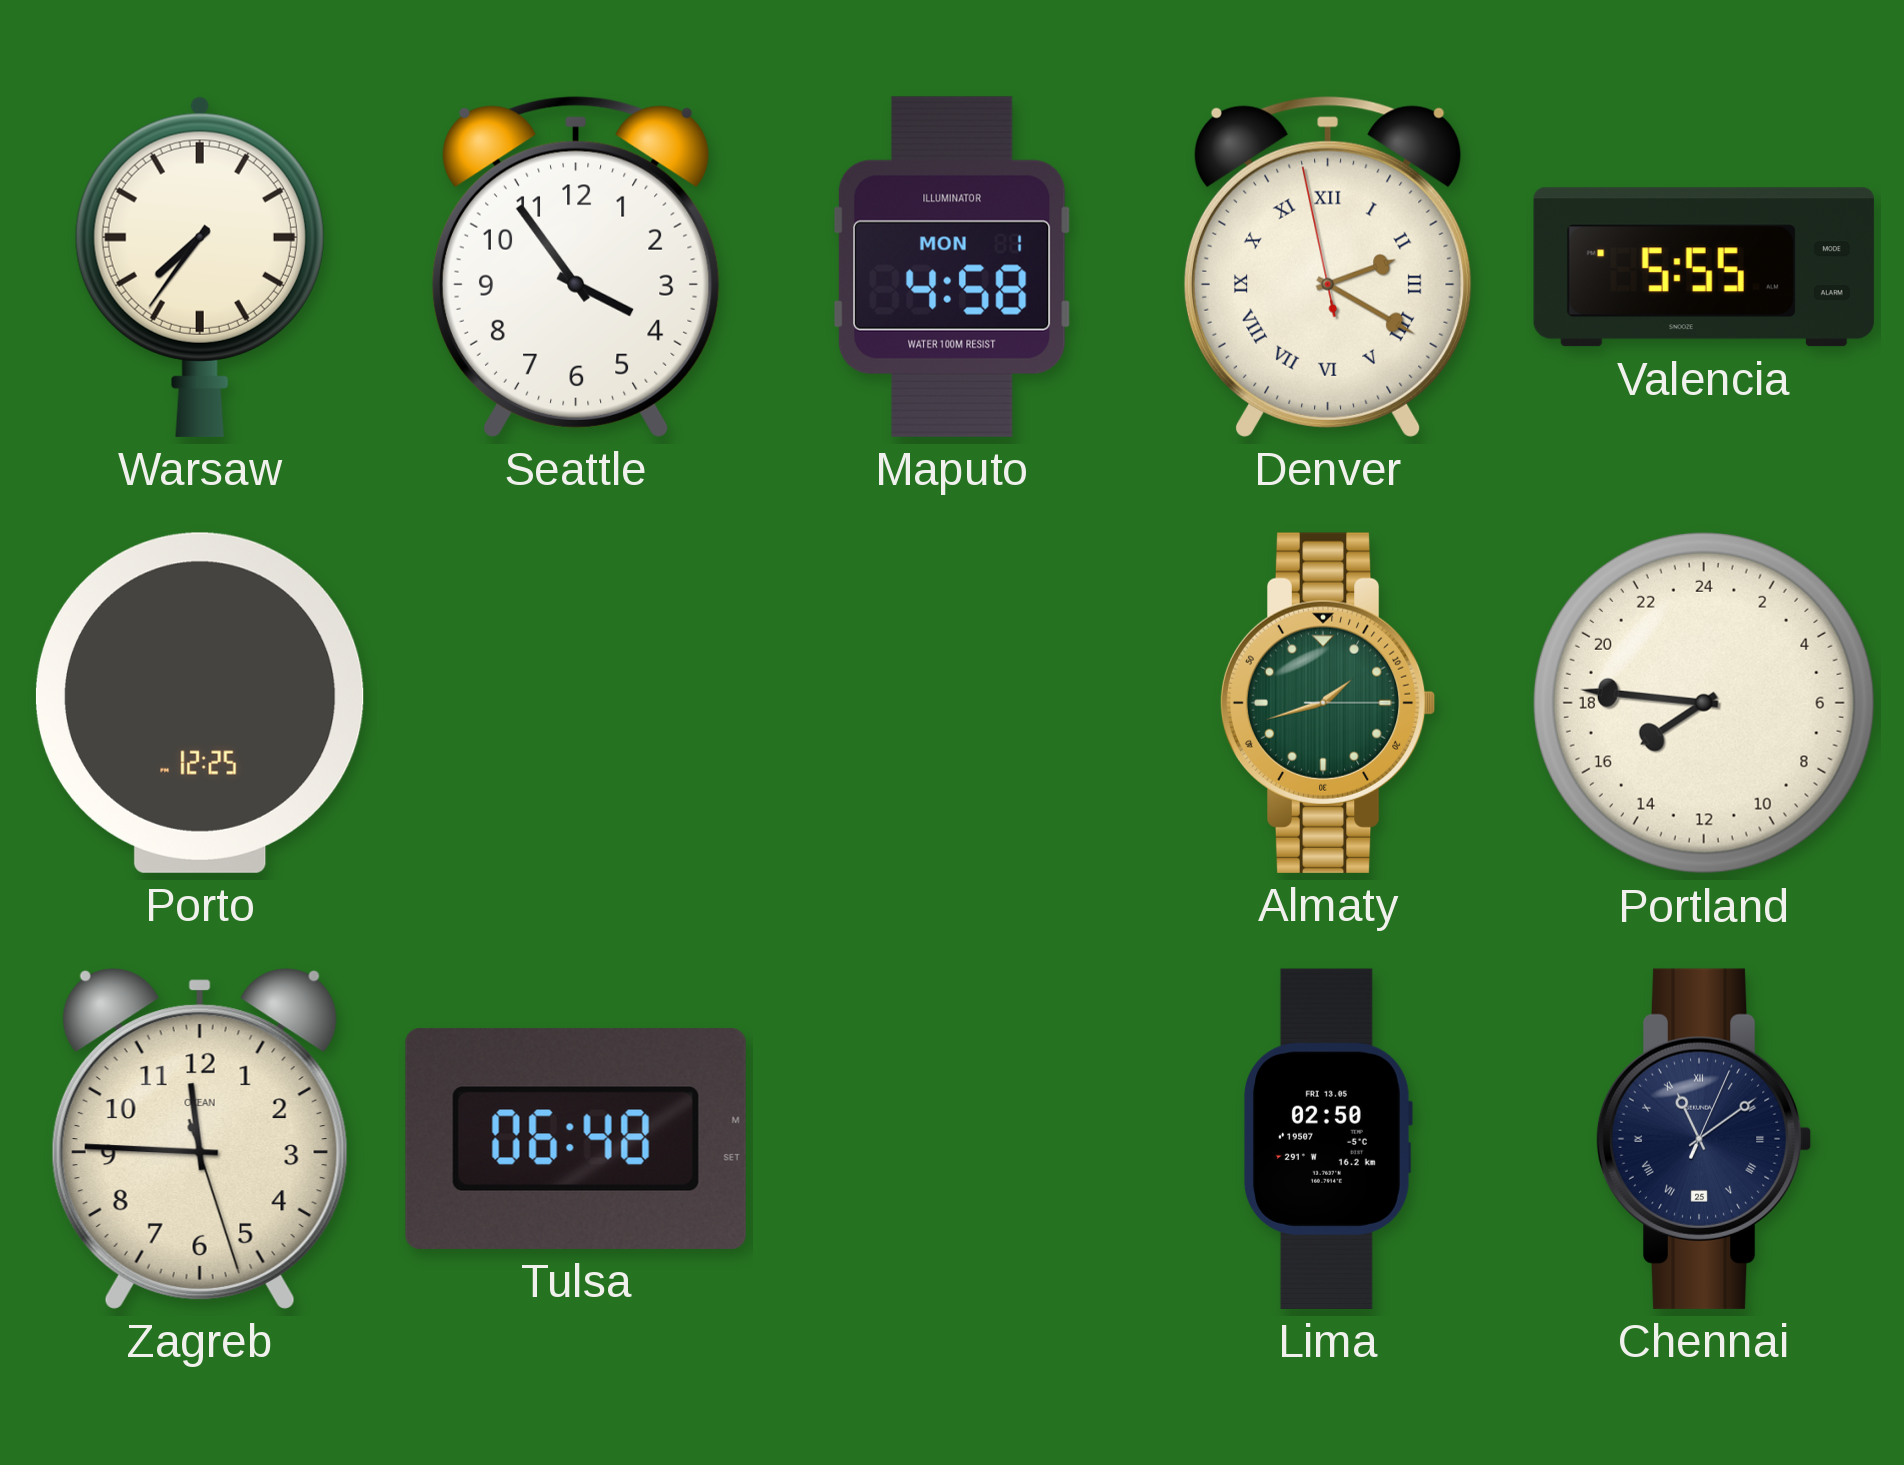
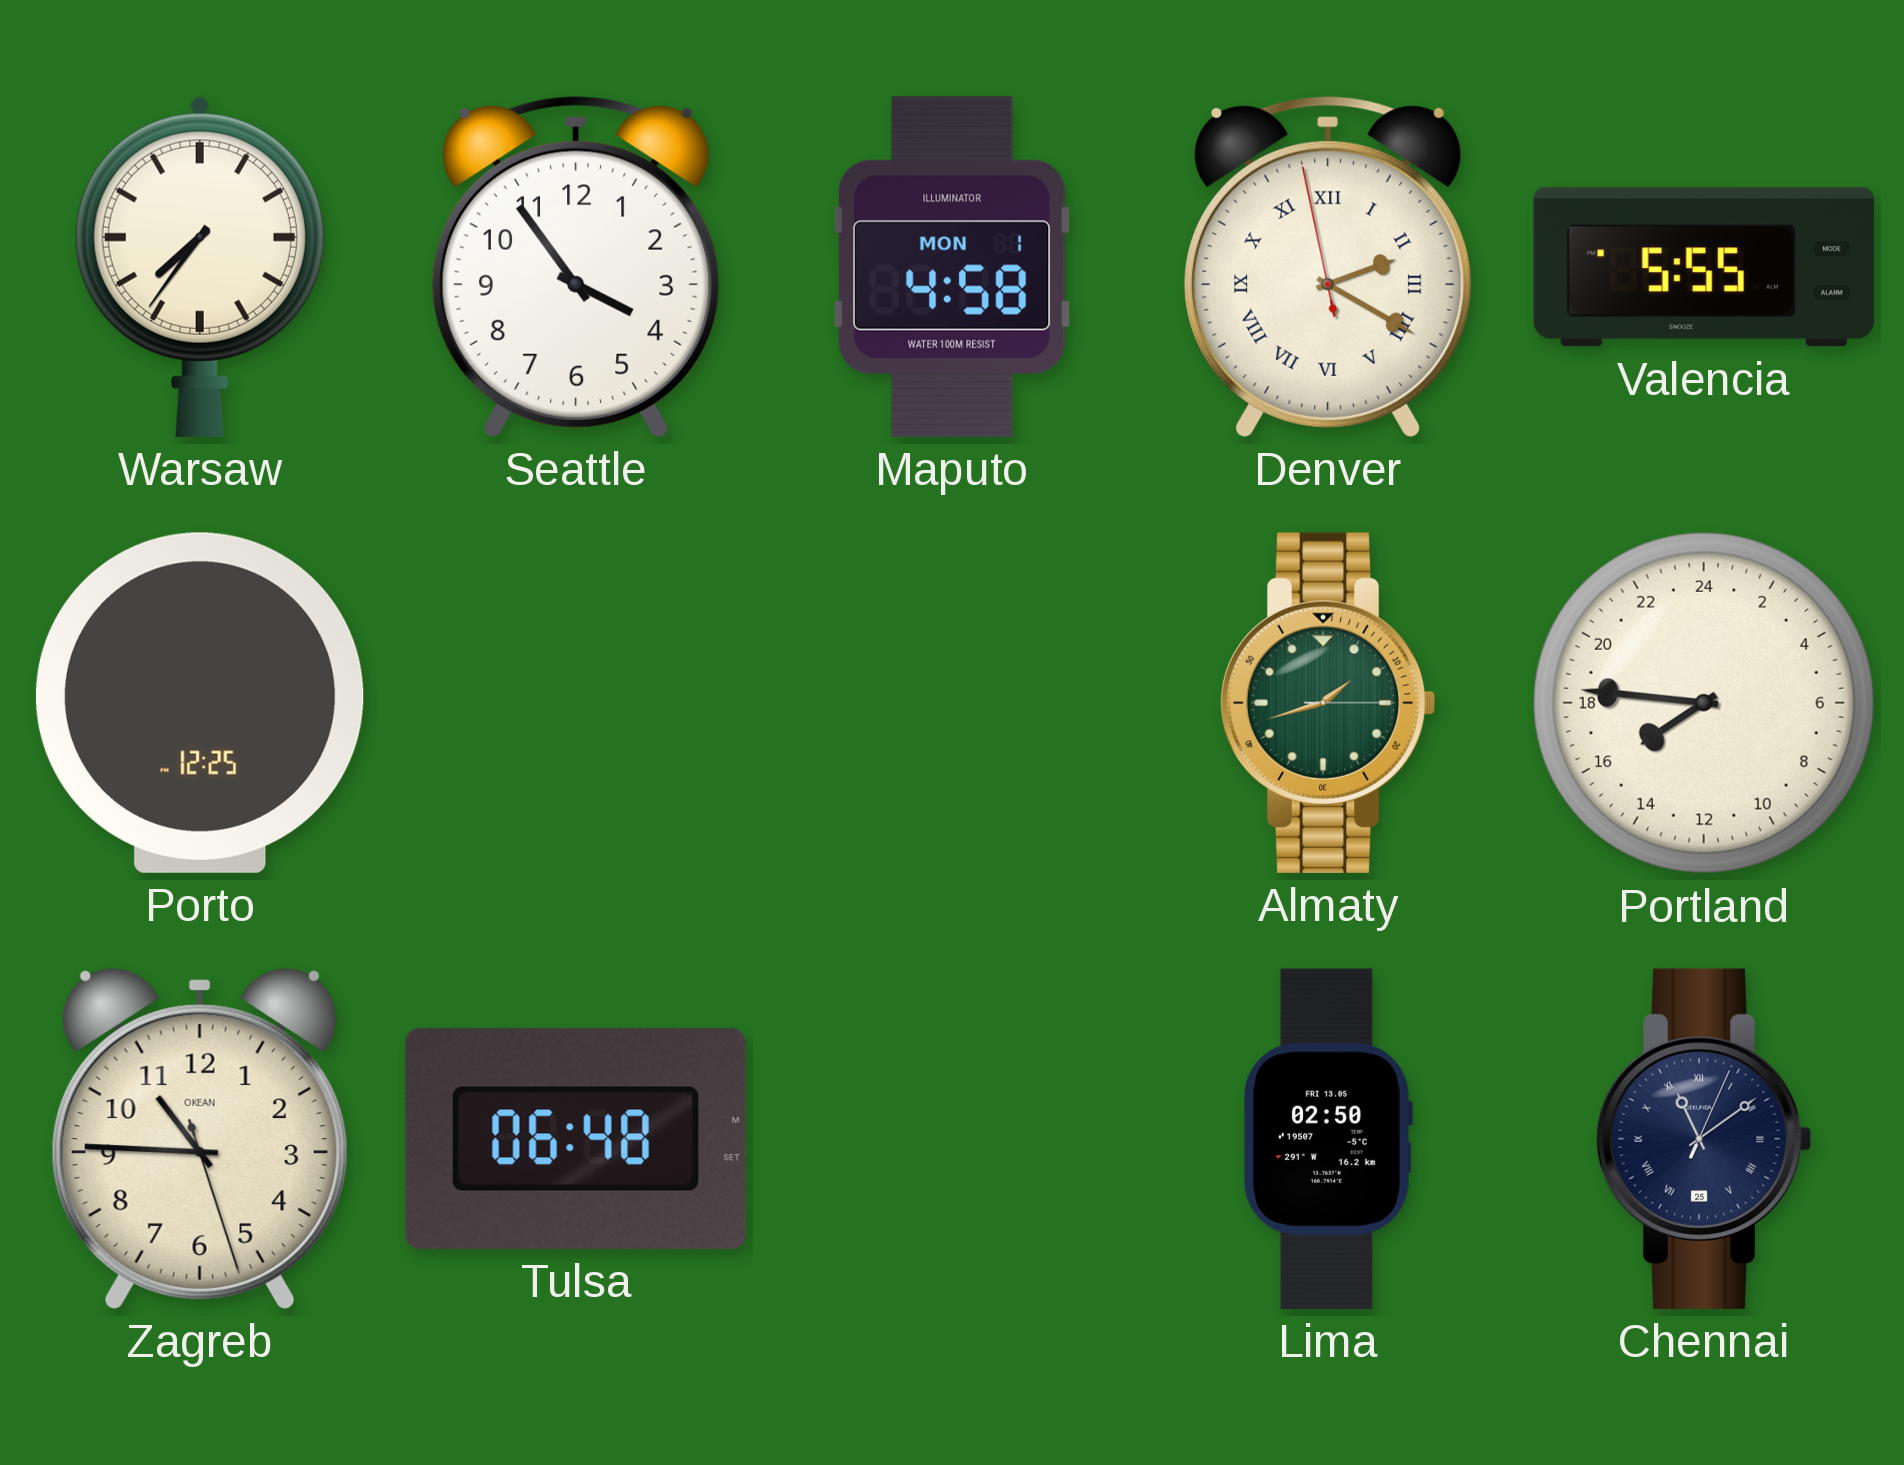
Zagreb: 11:45 -> 10:45
